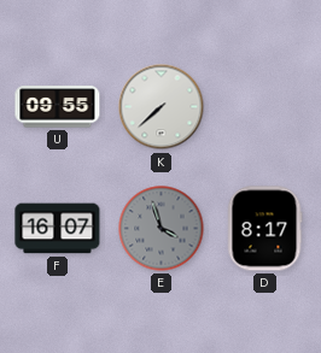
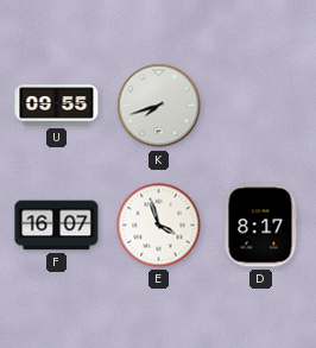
K: 7:38 -> 7:42
E dial: grey -> white
